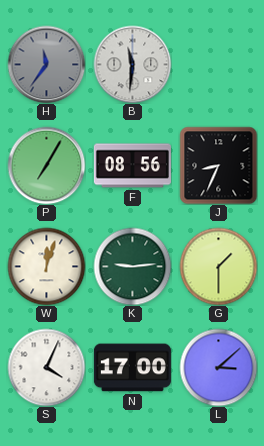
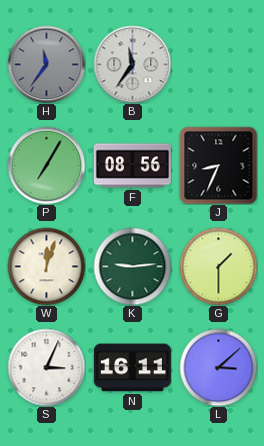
B: 11:31 -> 11:36
S: 4:04 -> 3:04
N: 17:00 -> 16:11
